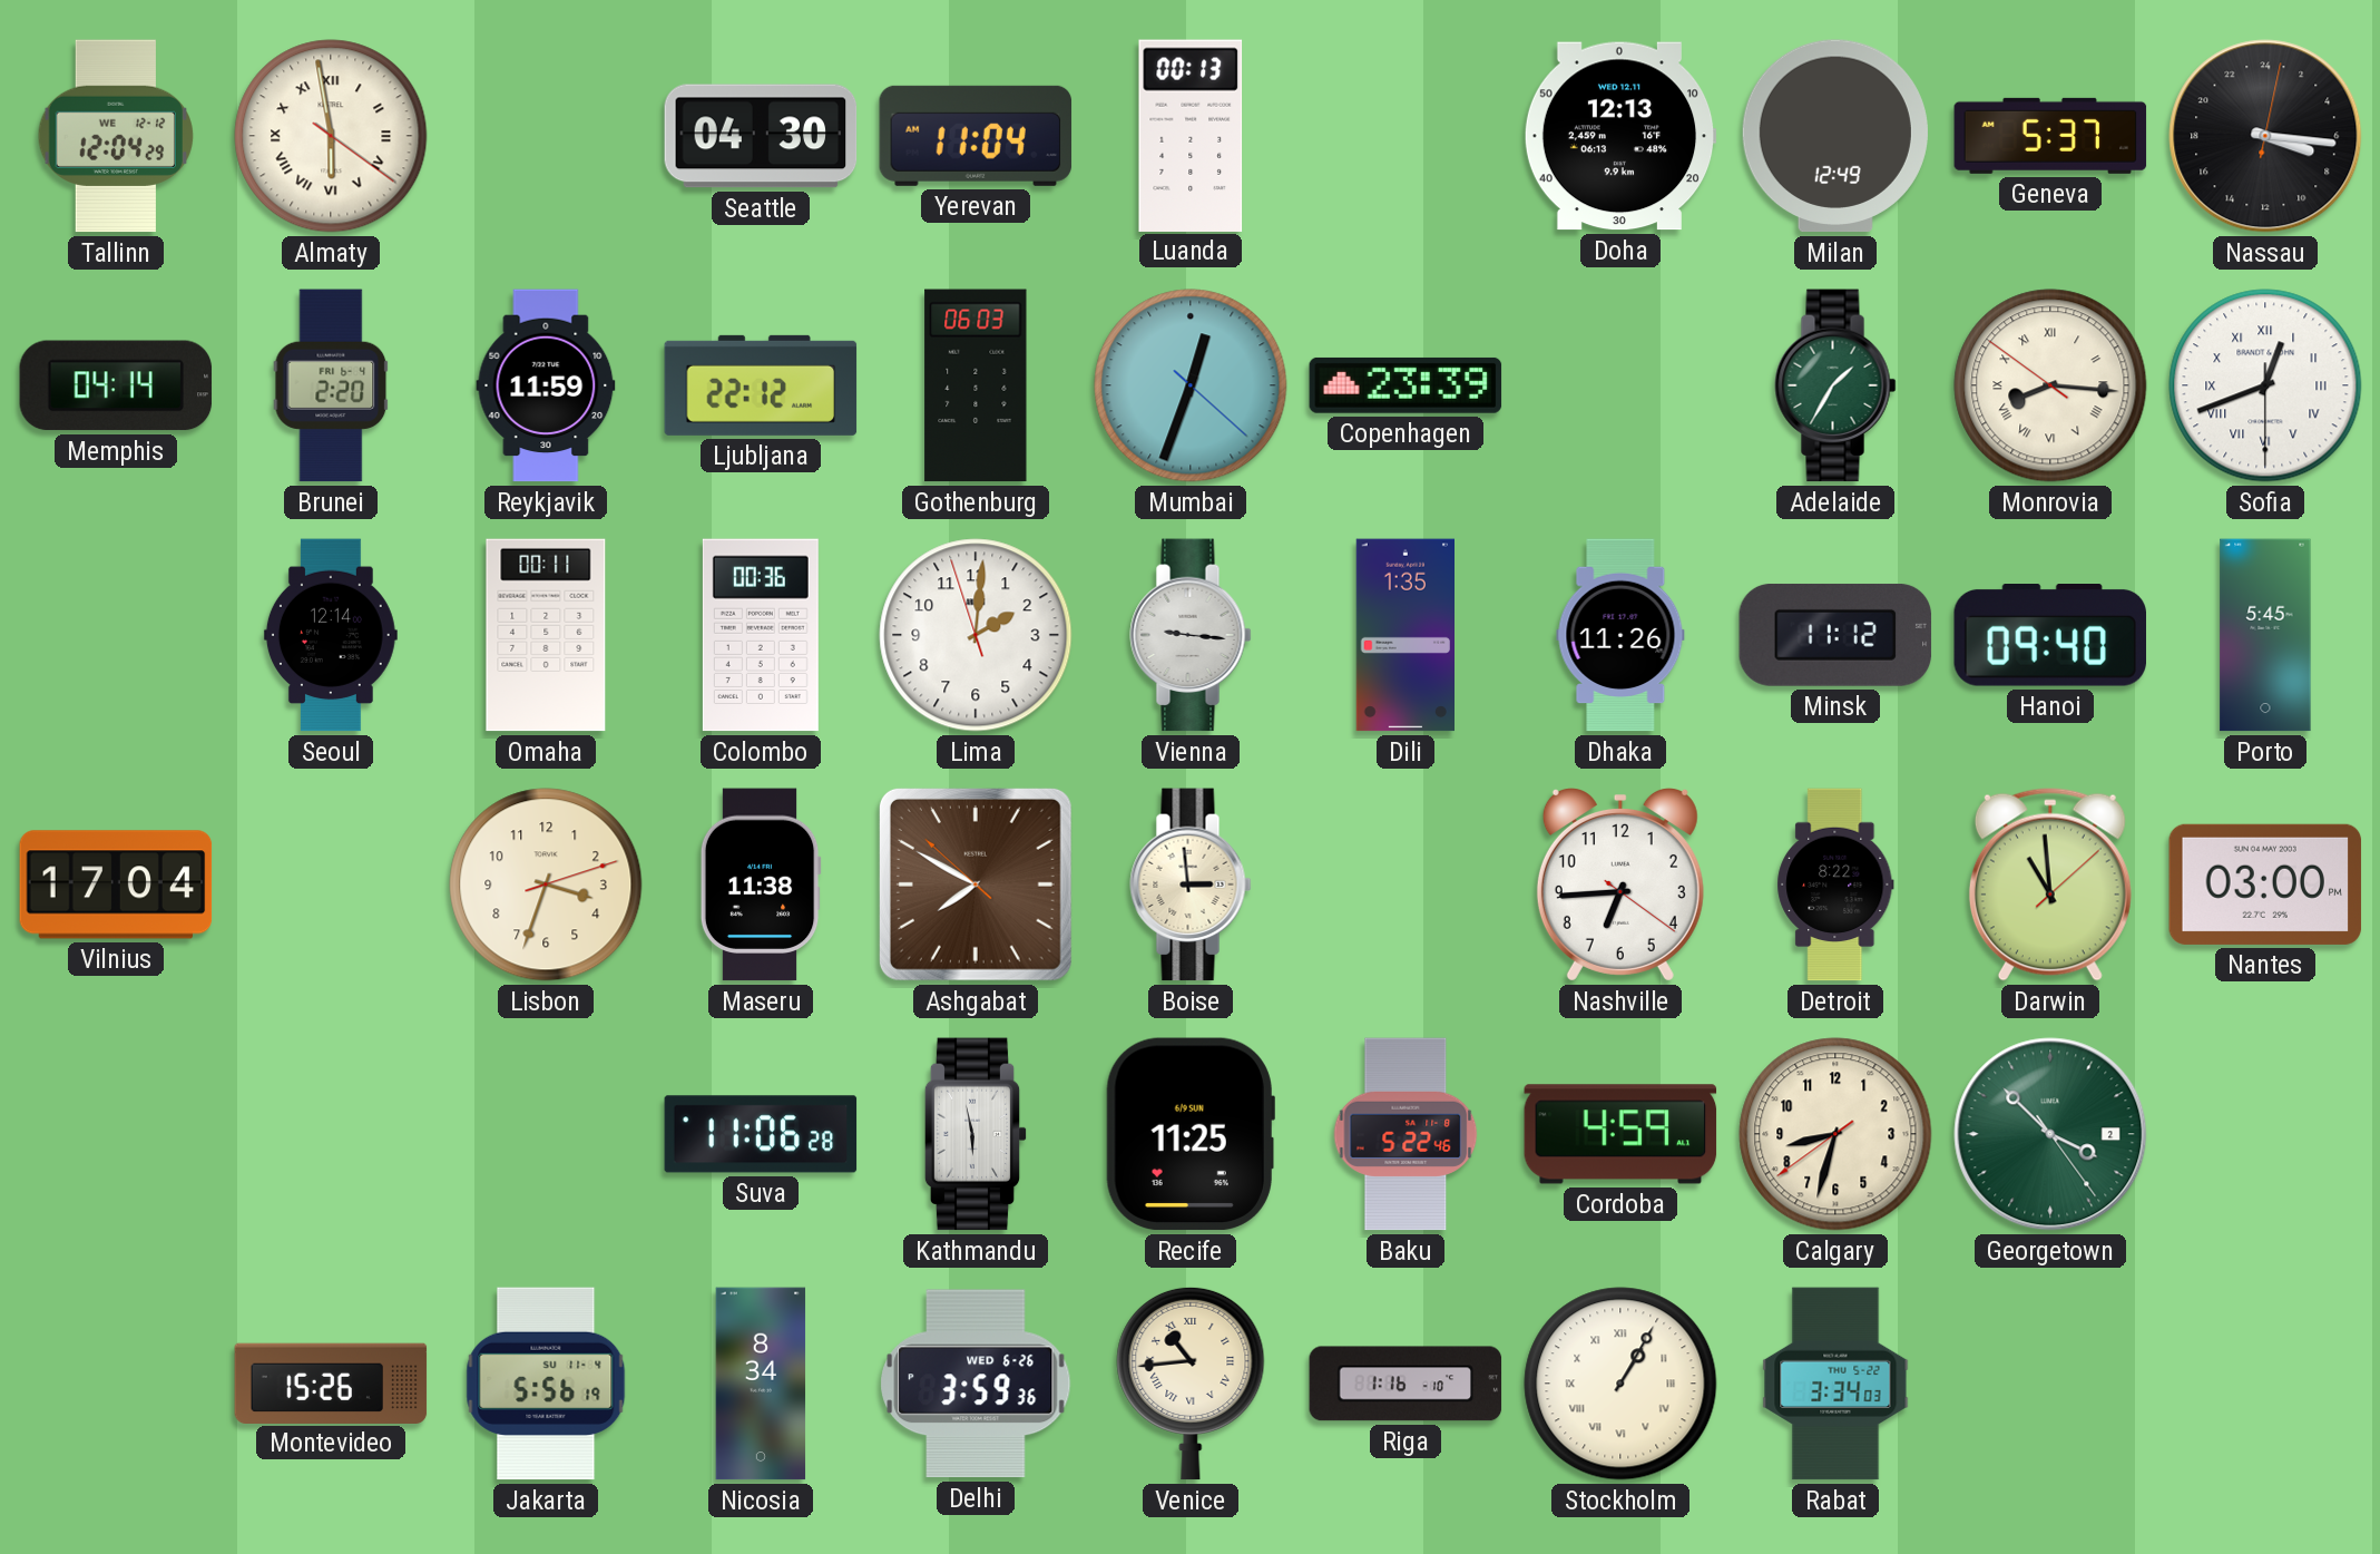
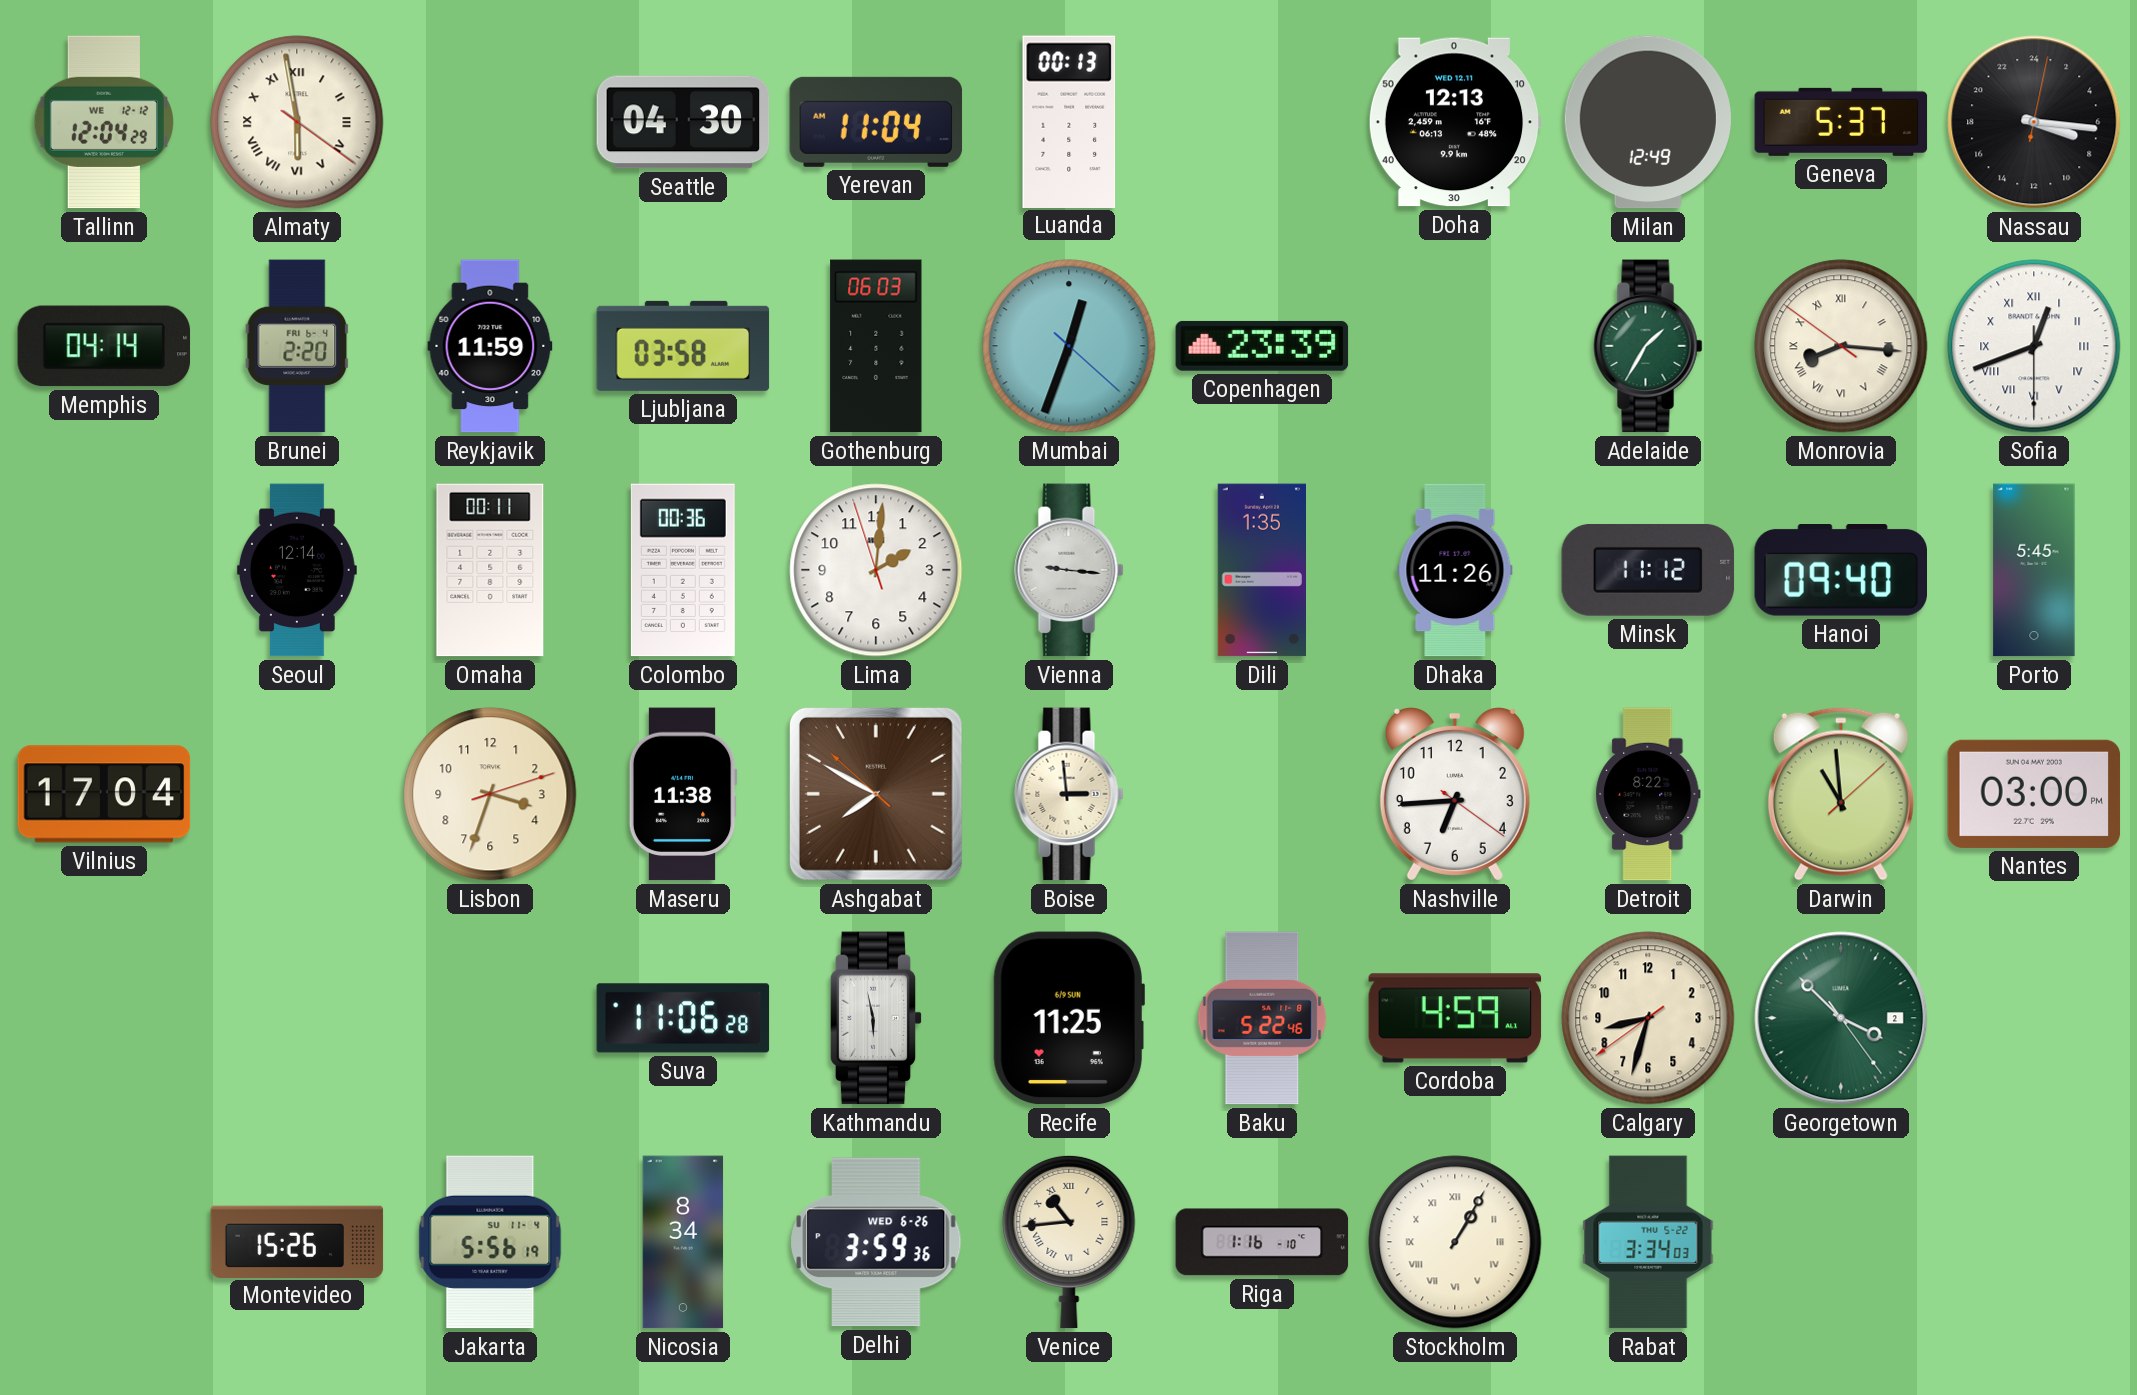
Ljubljana: 22:12 -> 03:58
